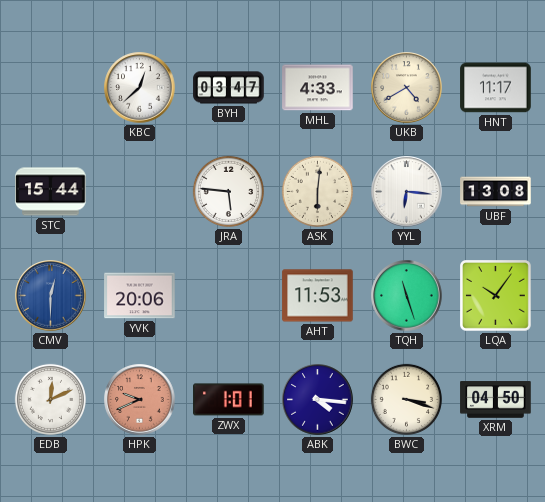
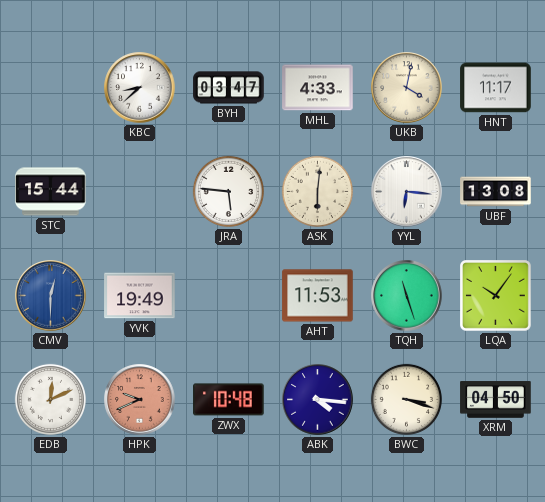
KBC: 12:38 -> 8:38
UKB: 4:40 -> 4:02
YVK: 20:06 -> 19:49
ZWX: 1:01 -> 10:48
